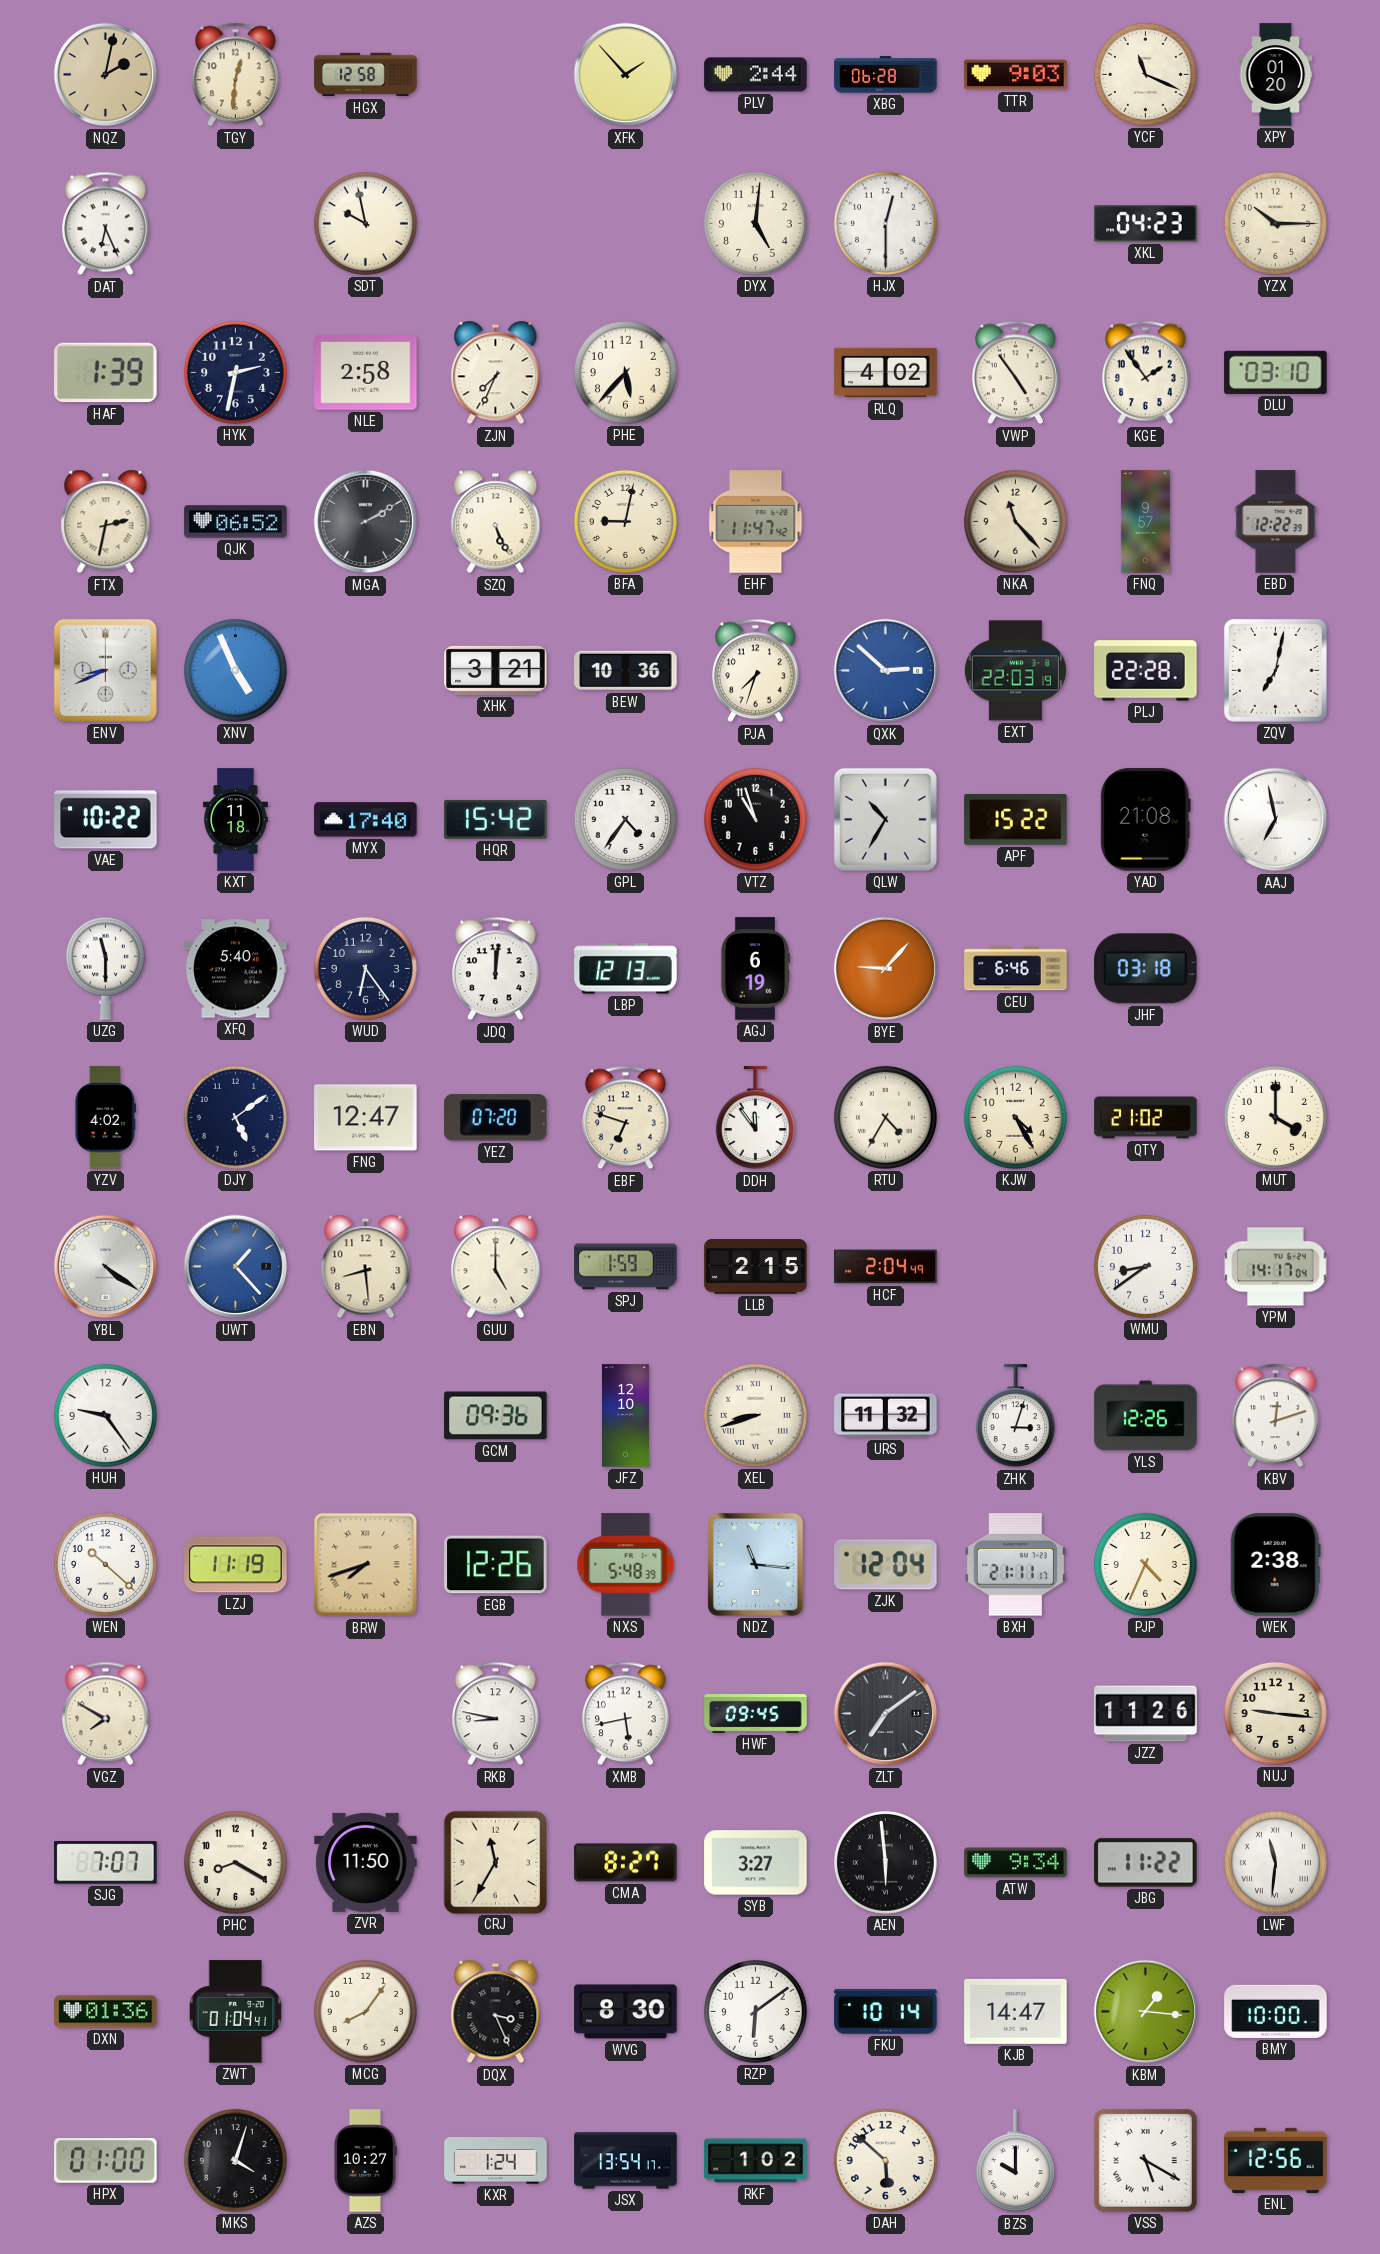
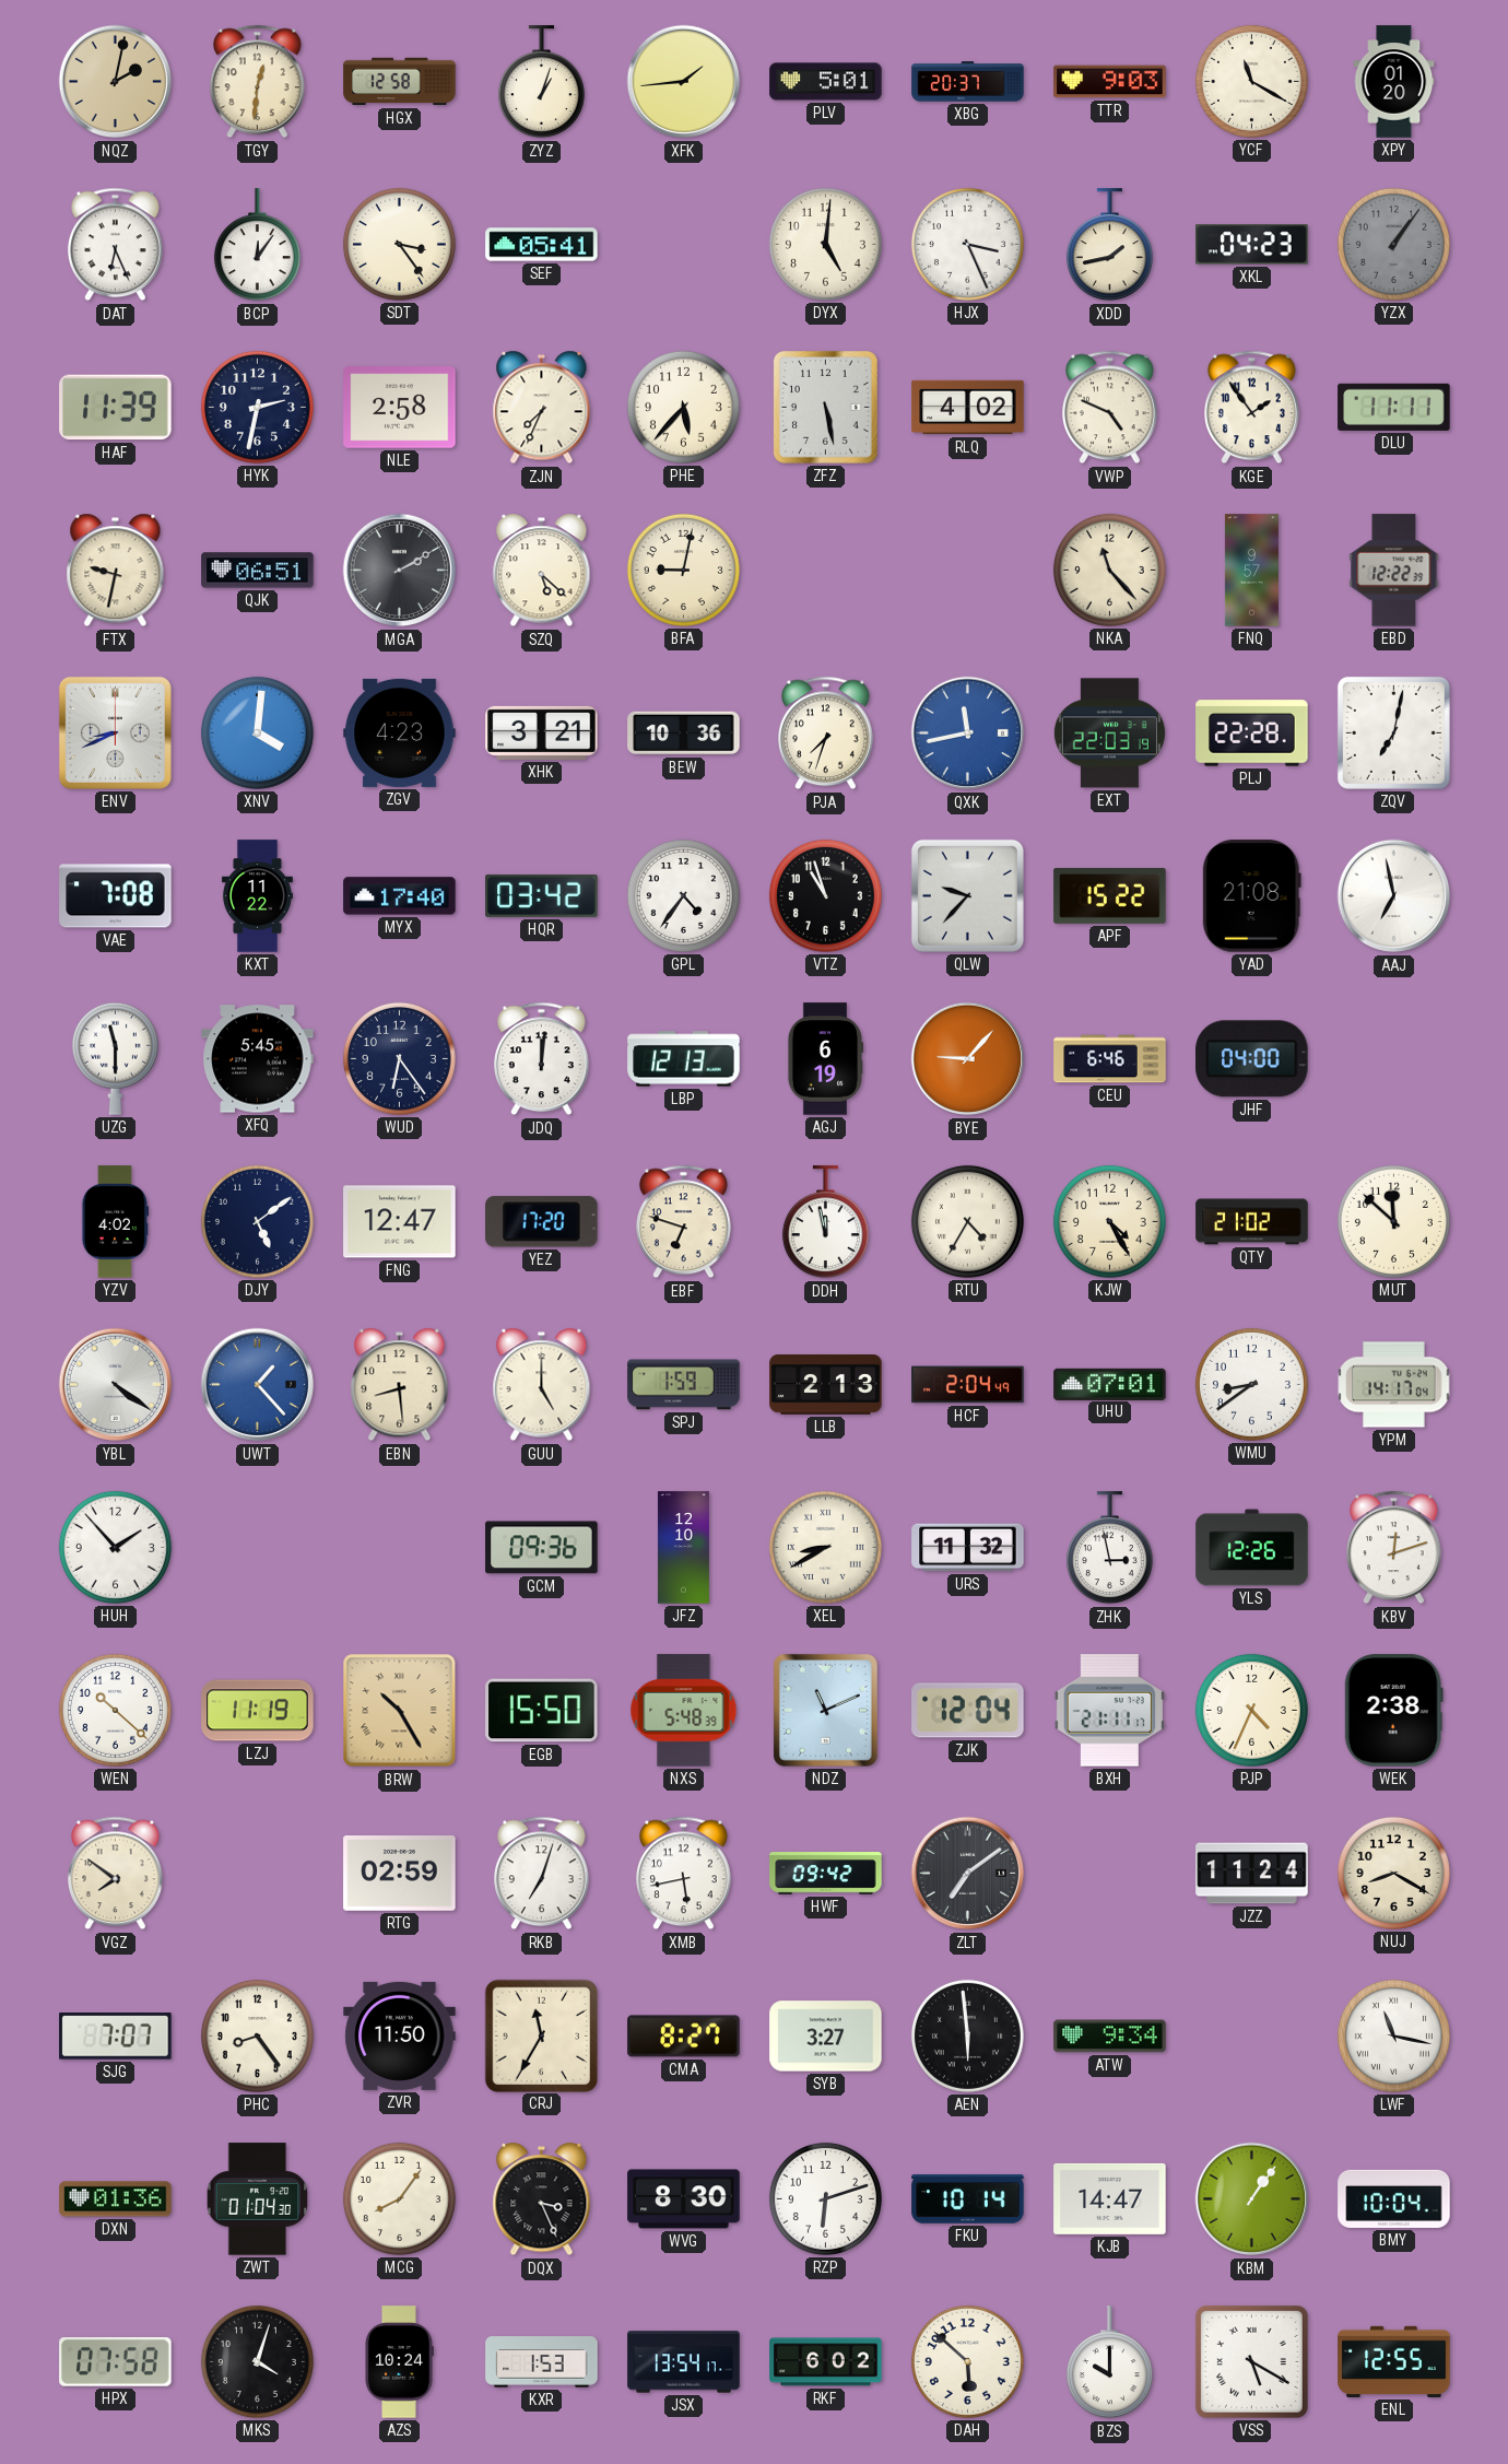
ZYZ: none -> 1:03
XFK: 1:53 -> 1:44
PLV: 2:44 -> 5:01
XBG: 06:28 -> 20:37
YCF: 11:19 -> 11:20
BCP: none -> 12:06
SDT: 9:58 -> 3:24
SEF: none -> 05:41
HJX: 12:30 -> 3:26
XDD: none -> 1:43
YZX: 10:15 -> 1:06
YZX dial: cream -> grey
HAF: 1:39 -> 11:39
ZFZ: none -> 5:28
VWP: 4:54 -> 4:49
DLU: 03:10 -> 11:11
FTX: 2:32 -> 9:32
QJK: 06:52 -> 06:51
SZQ: 5:26 -> 5:22
EHF: 11:47 -> none
XNV: 4:56 -> 4:01
ZGV: none -> 4:23
QXK: 2:52 -> 11:43
VAE: 10:22 -> 7:08
KXT: 11:18 -> 11:22
HQR: 15:42 -> 03:42
QLW: 10:35 -> 9:37
XFQ: 5:40 -> 5:45
JHF: 03:18 -> 04:00
YEZ: 07:20 -> 17:20
DDH: 11:54 -> 11:58
MUT: 4:00 -> 11:52
LLB: 2:15 -> 2:13
UHU: none -> 07:01
HUH: 9:24 -> 1:53
XEL: 8:42 -> 8:40
ZHK: 3:03 -> 2:58
BRW: 7:42 -> 10:25
EGB: 12:26 -> 15:50
NDZ: 11:16 -> 11:11
VGZ: 7:50 -> 7:51
RTG: none -> 02:59
RKB: 8:47 -> 7:03
HWF: 09:45 -> 09:42
JZZ: 11:26 -> 11:24
NUJ: 9:16 -> 8:20
PHC: 8:20 -> 8:24
JBG: 11:22 -> none
LWF: 11:31 -> 11:17
ZWT: 01:04:41 -> 01:04:30
RZP: 6:09 -> 6:12
KBM: 1:16 -> 1:06
BMY: 10:00 -> 10:04
HPX: 01:00 -> 07:58
AZS: 10:27 -> 10:24
KXR: 1:24 -> 1:53
RKF: 1:02 -> 6:02
ENL: 12:56 -> 12:55
